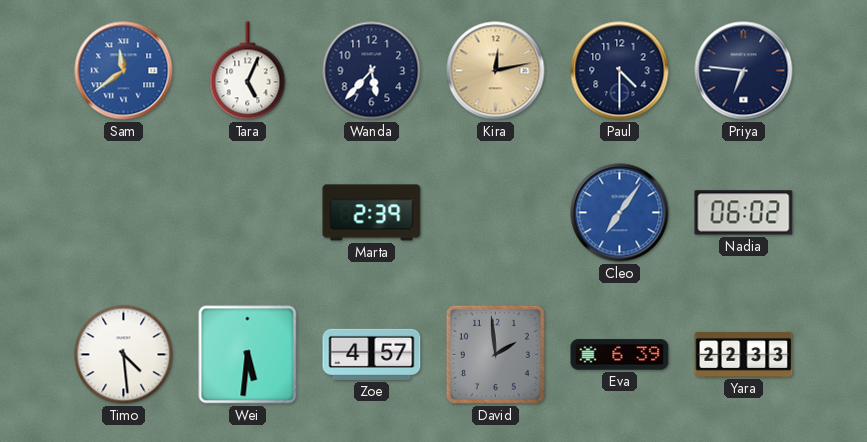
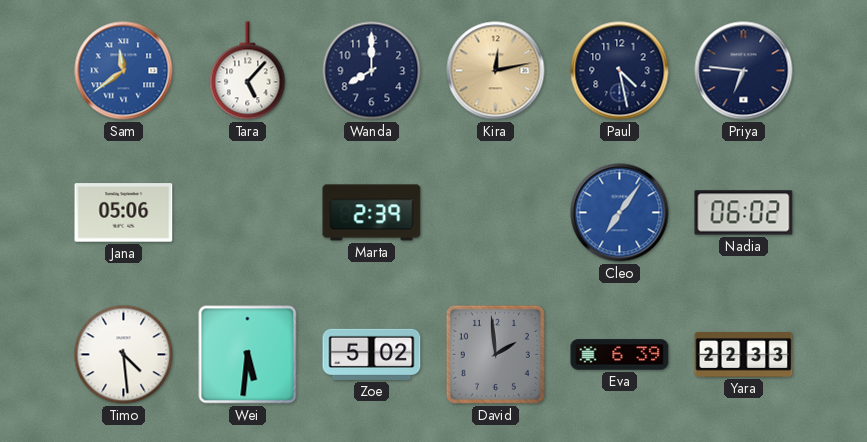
Tara: 5:04 -> 5:07
Wanda: 5:37 -> 8:00
Paul: 4:30 -> 4:28
Jana: none -> 05:06
Zoe: 4:57 -> 5:02
